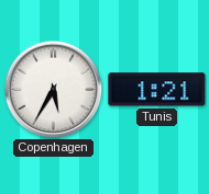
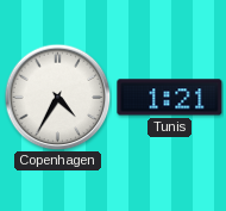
Copenhagen: 5:35 -> 4:35
